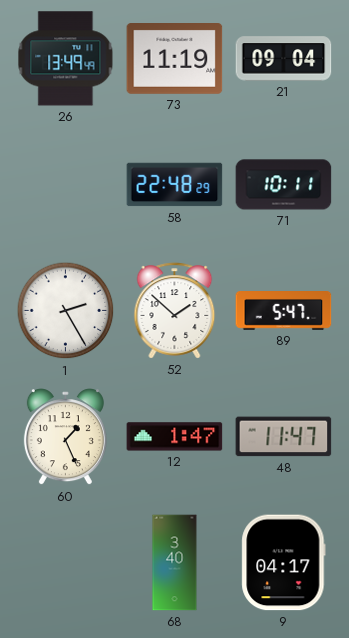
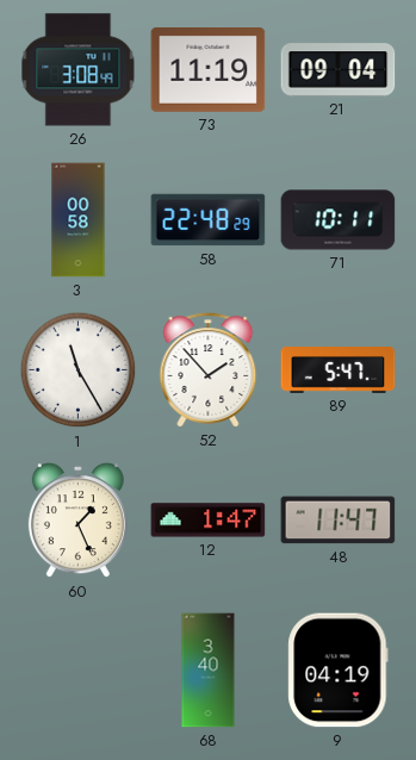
26: 13:49 -> 3:08
3: none -> 00:58
1: 2:25 -> 11:25
52: 1:52 -> 1:53
9: 04:17 -> 04:19
